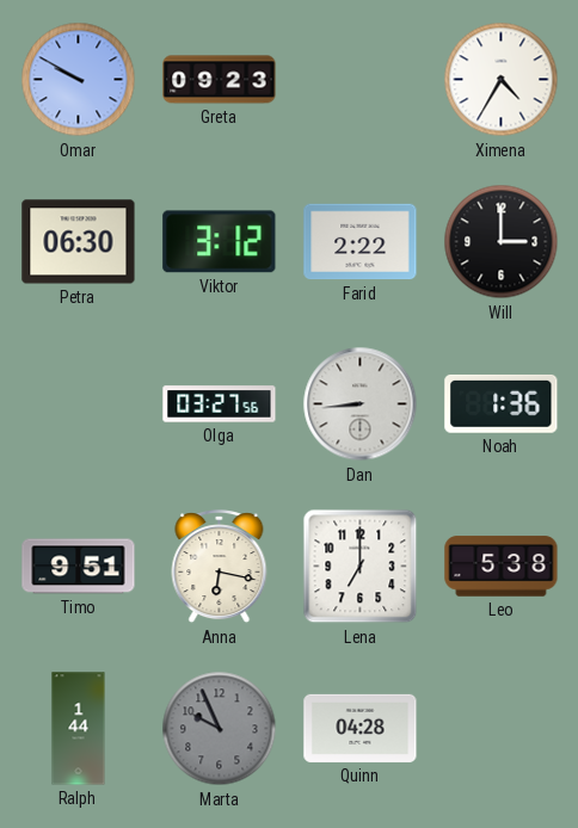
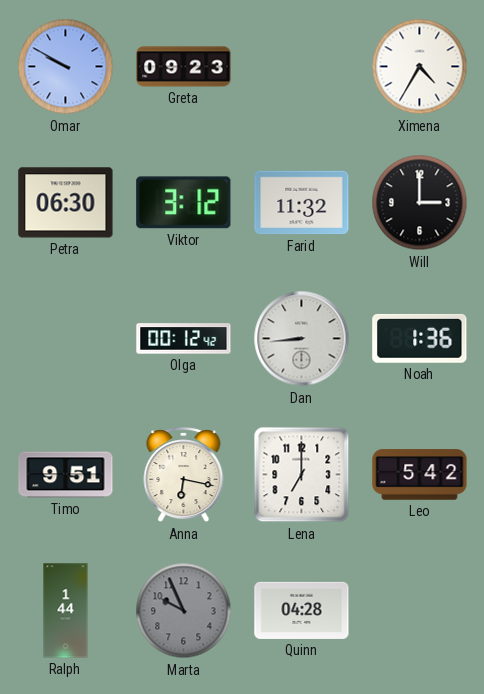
Farid: 2:22 -> 11:32
Olga: 03:27 -> 00:12
Leo: 5:38 -> 5:42
